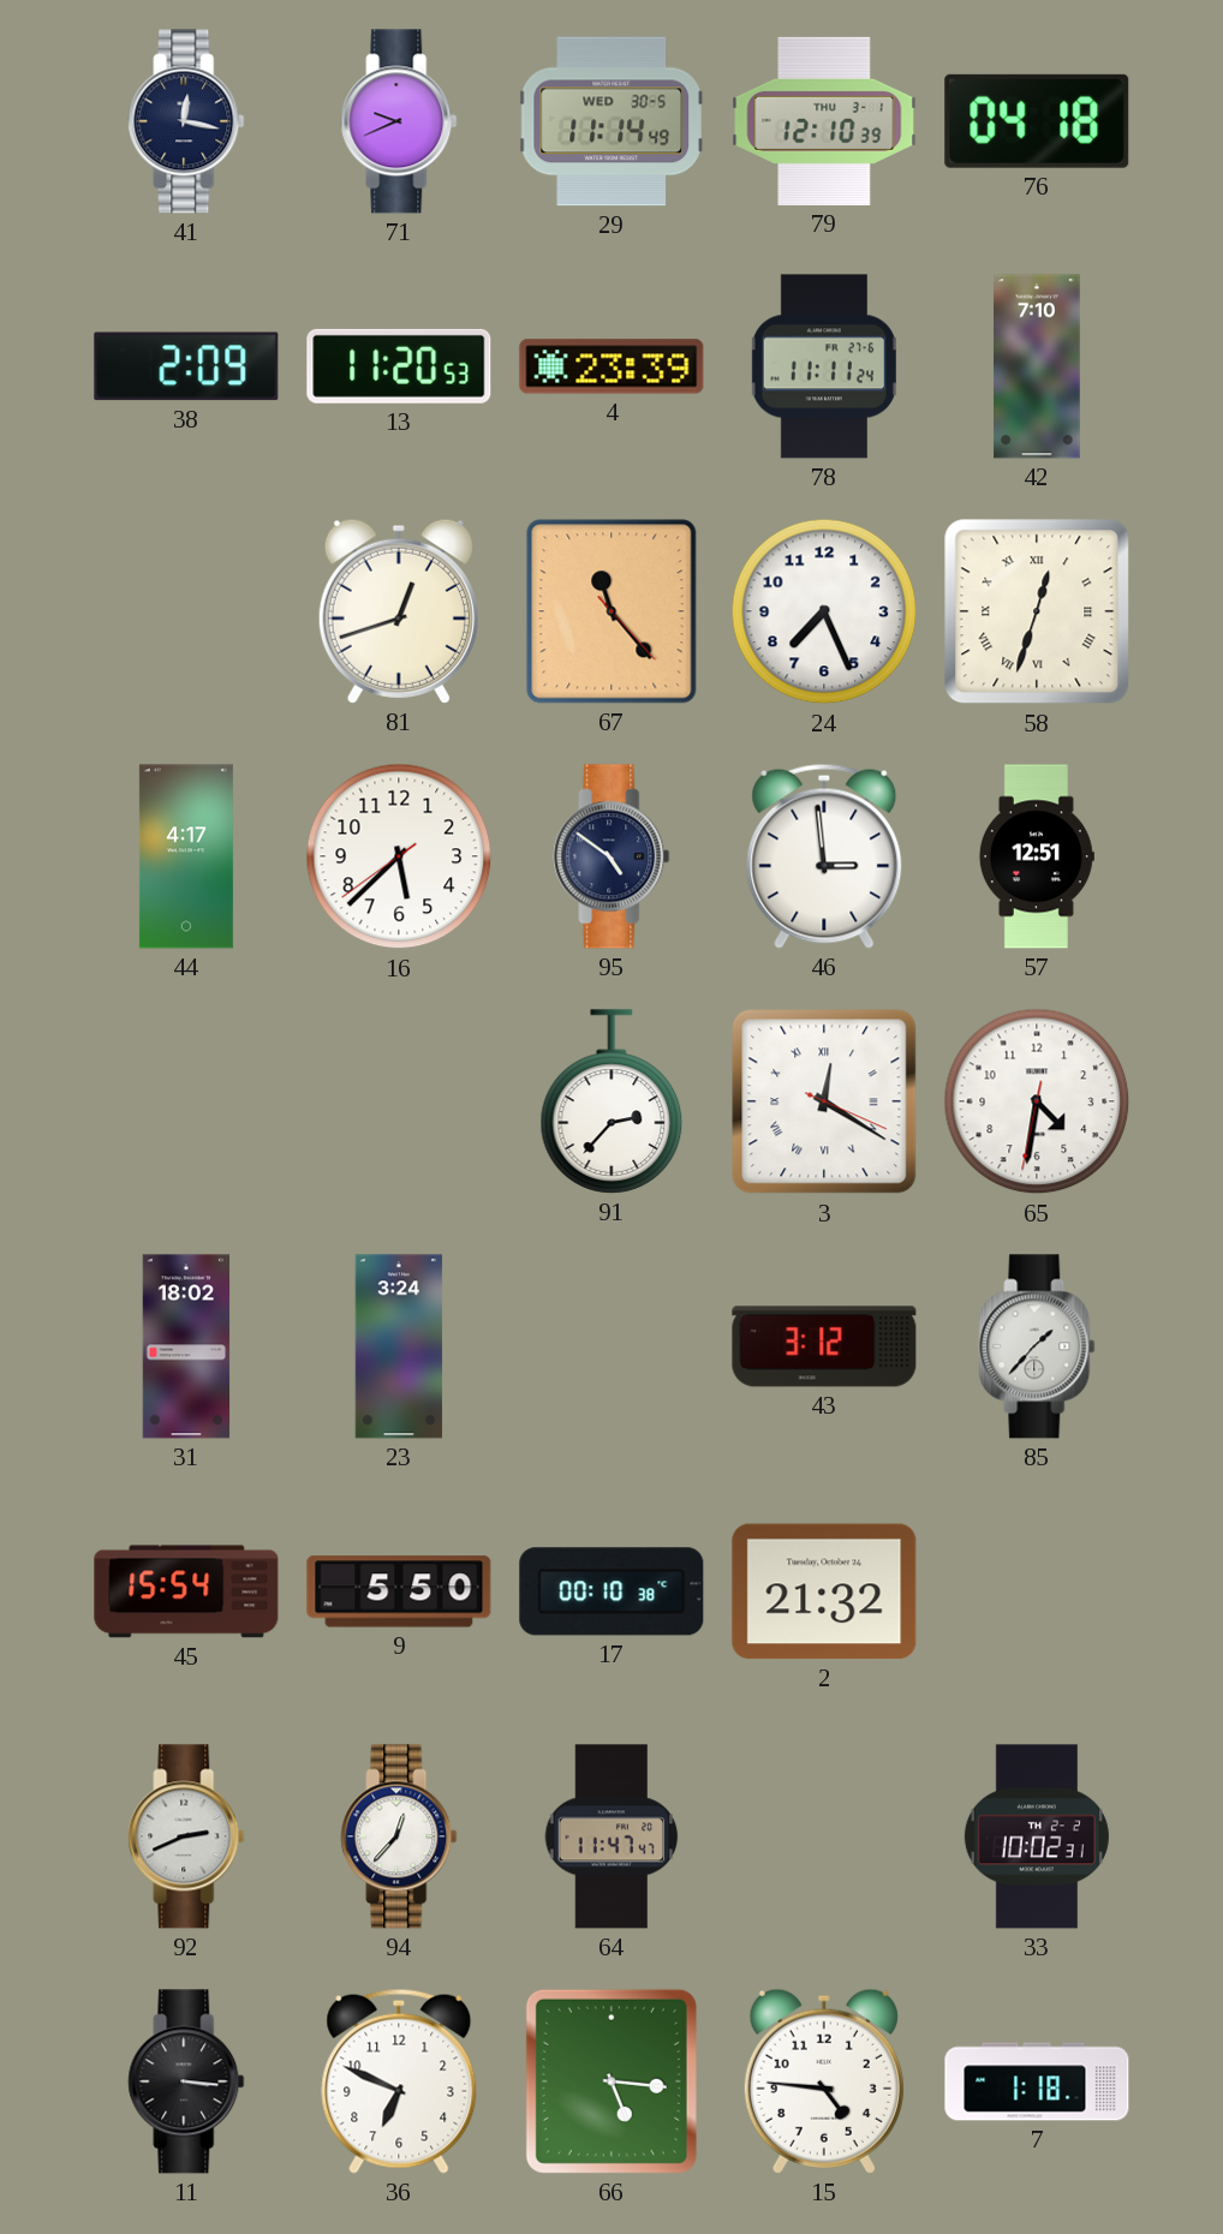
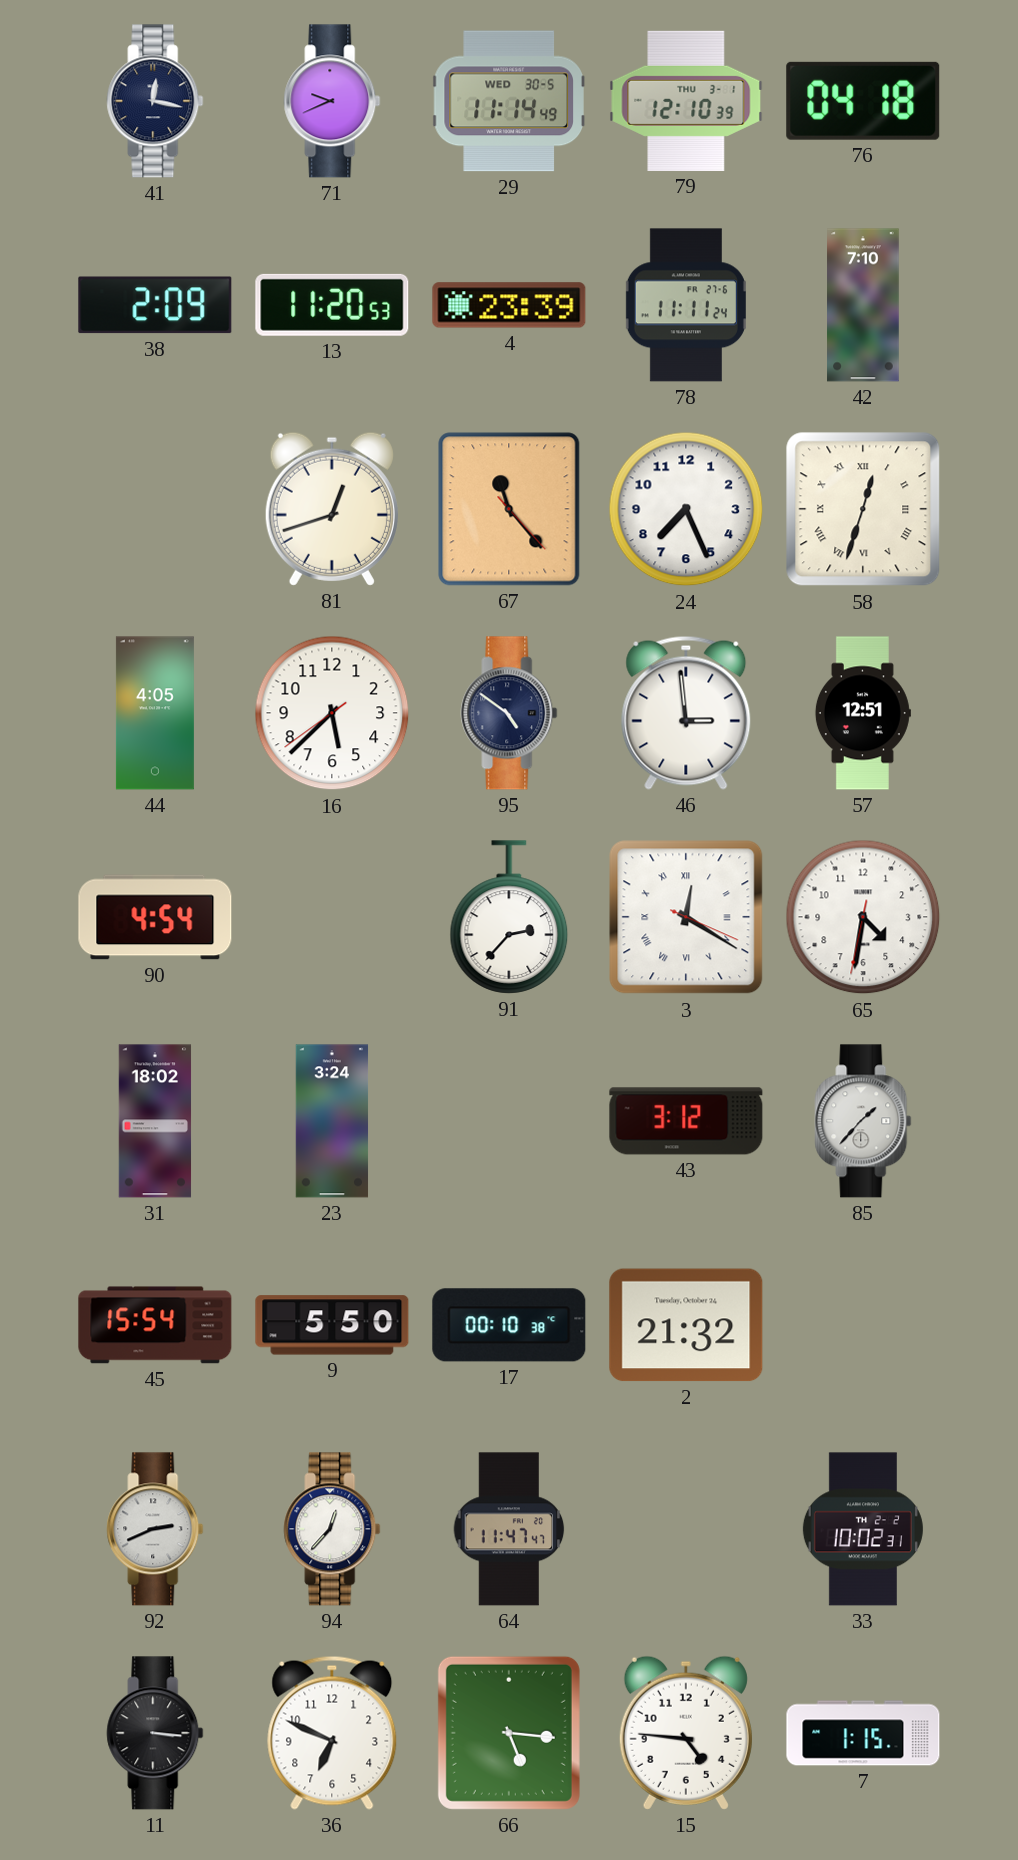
44: 4:17 -> 4:05
90: none -> 4:54
7: 1:18 -> 1:15
